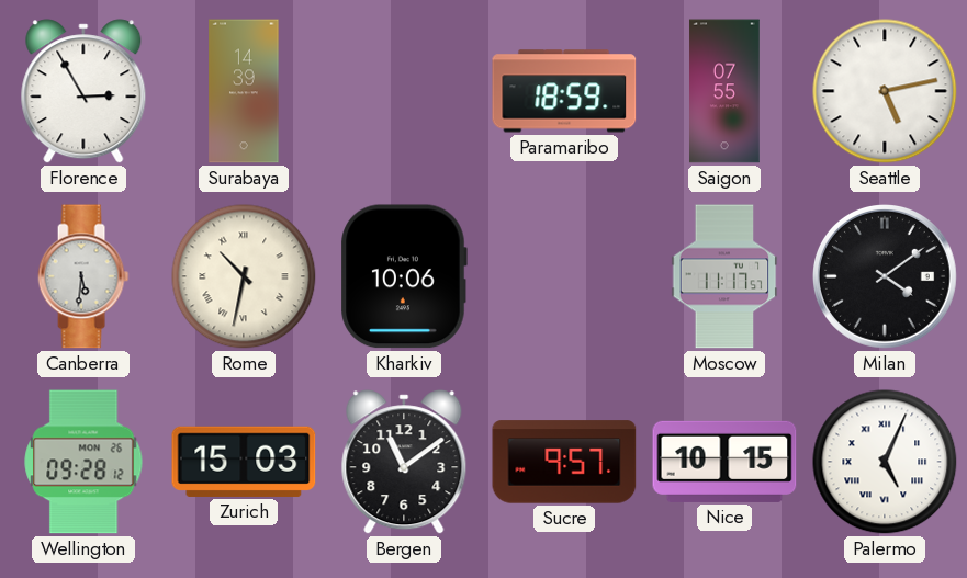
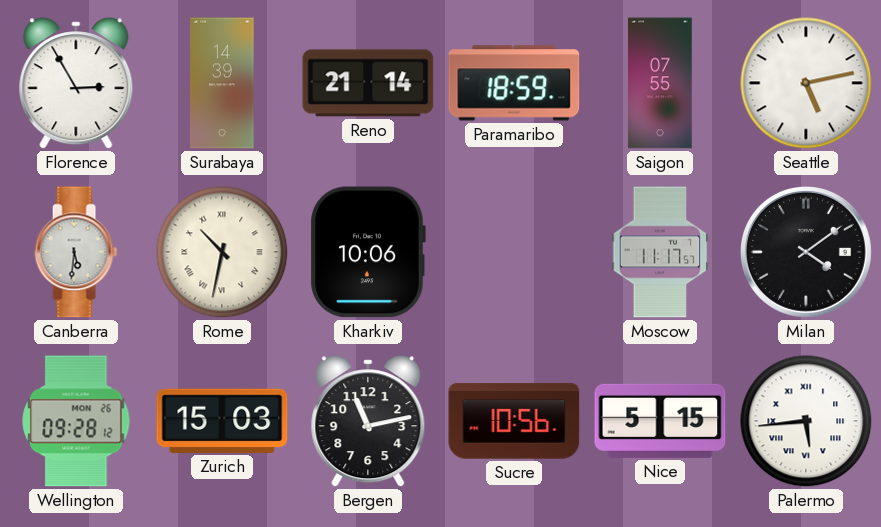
Reno: none -> 21:14
Bergen: 11:09 -> 11:13
Sucre: 9:57 -> 10:56
Nice: 10:15 -> 5:15
Palermo: 5:04 -> 5:44
